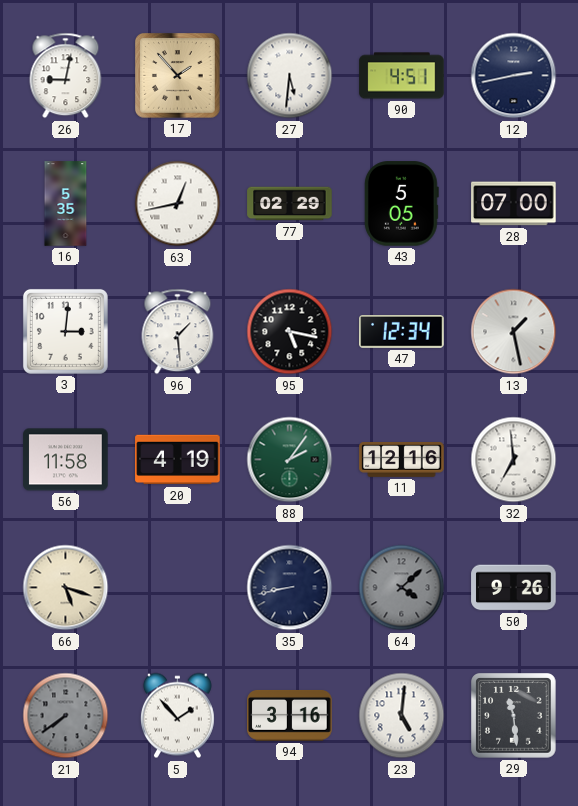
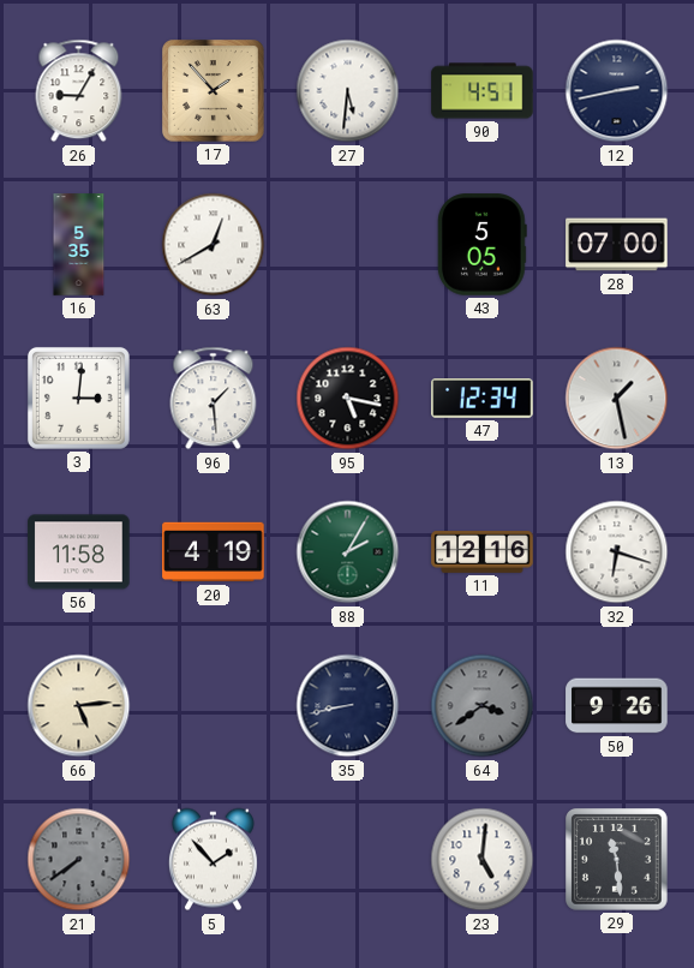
26: 9:02 -> 9:05
63: 12:43 -> 12:40
77: 02:29 -> none
88: 2:06 -> 2:05
32: 6:59 -> 6:18
66: 5:18 -> 5:14
64: 4:08 -> 3:39
94: 3:16 -> none
